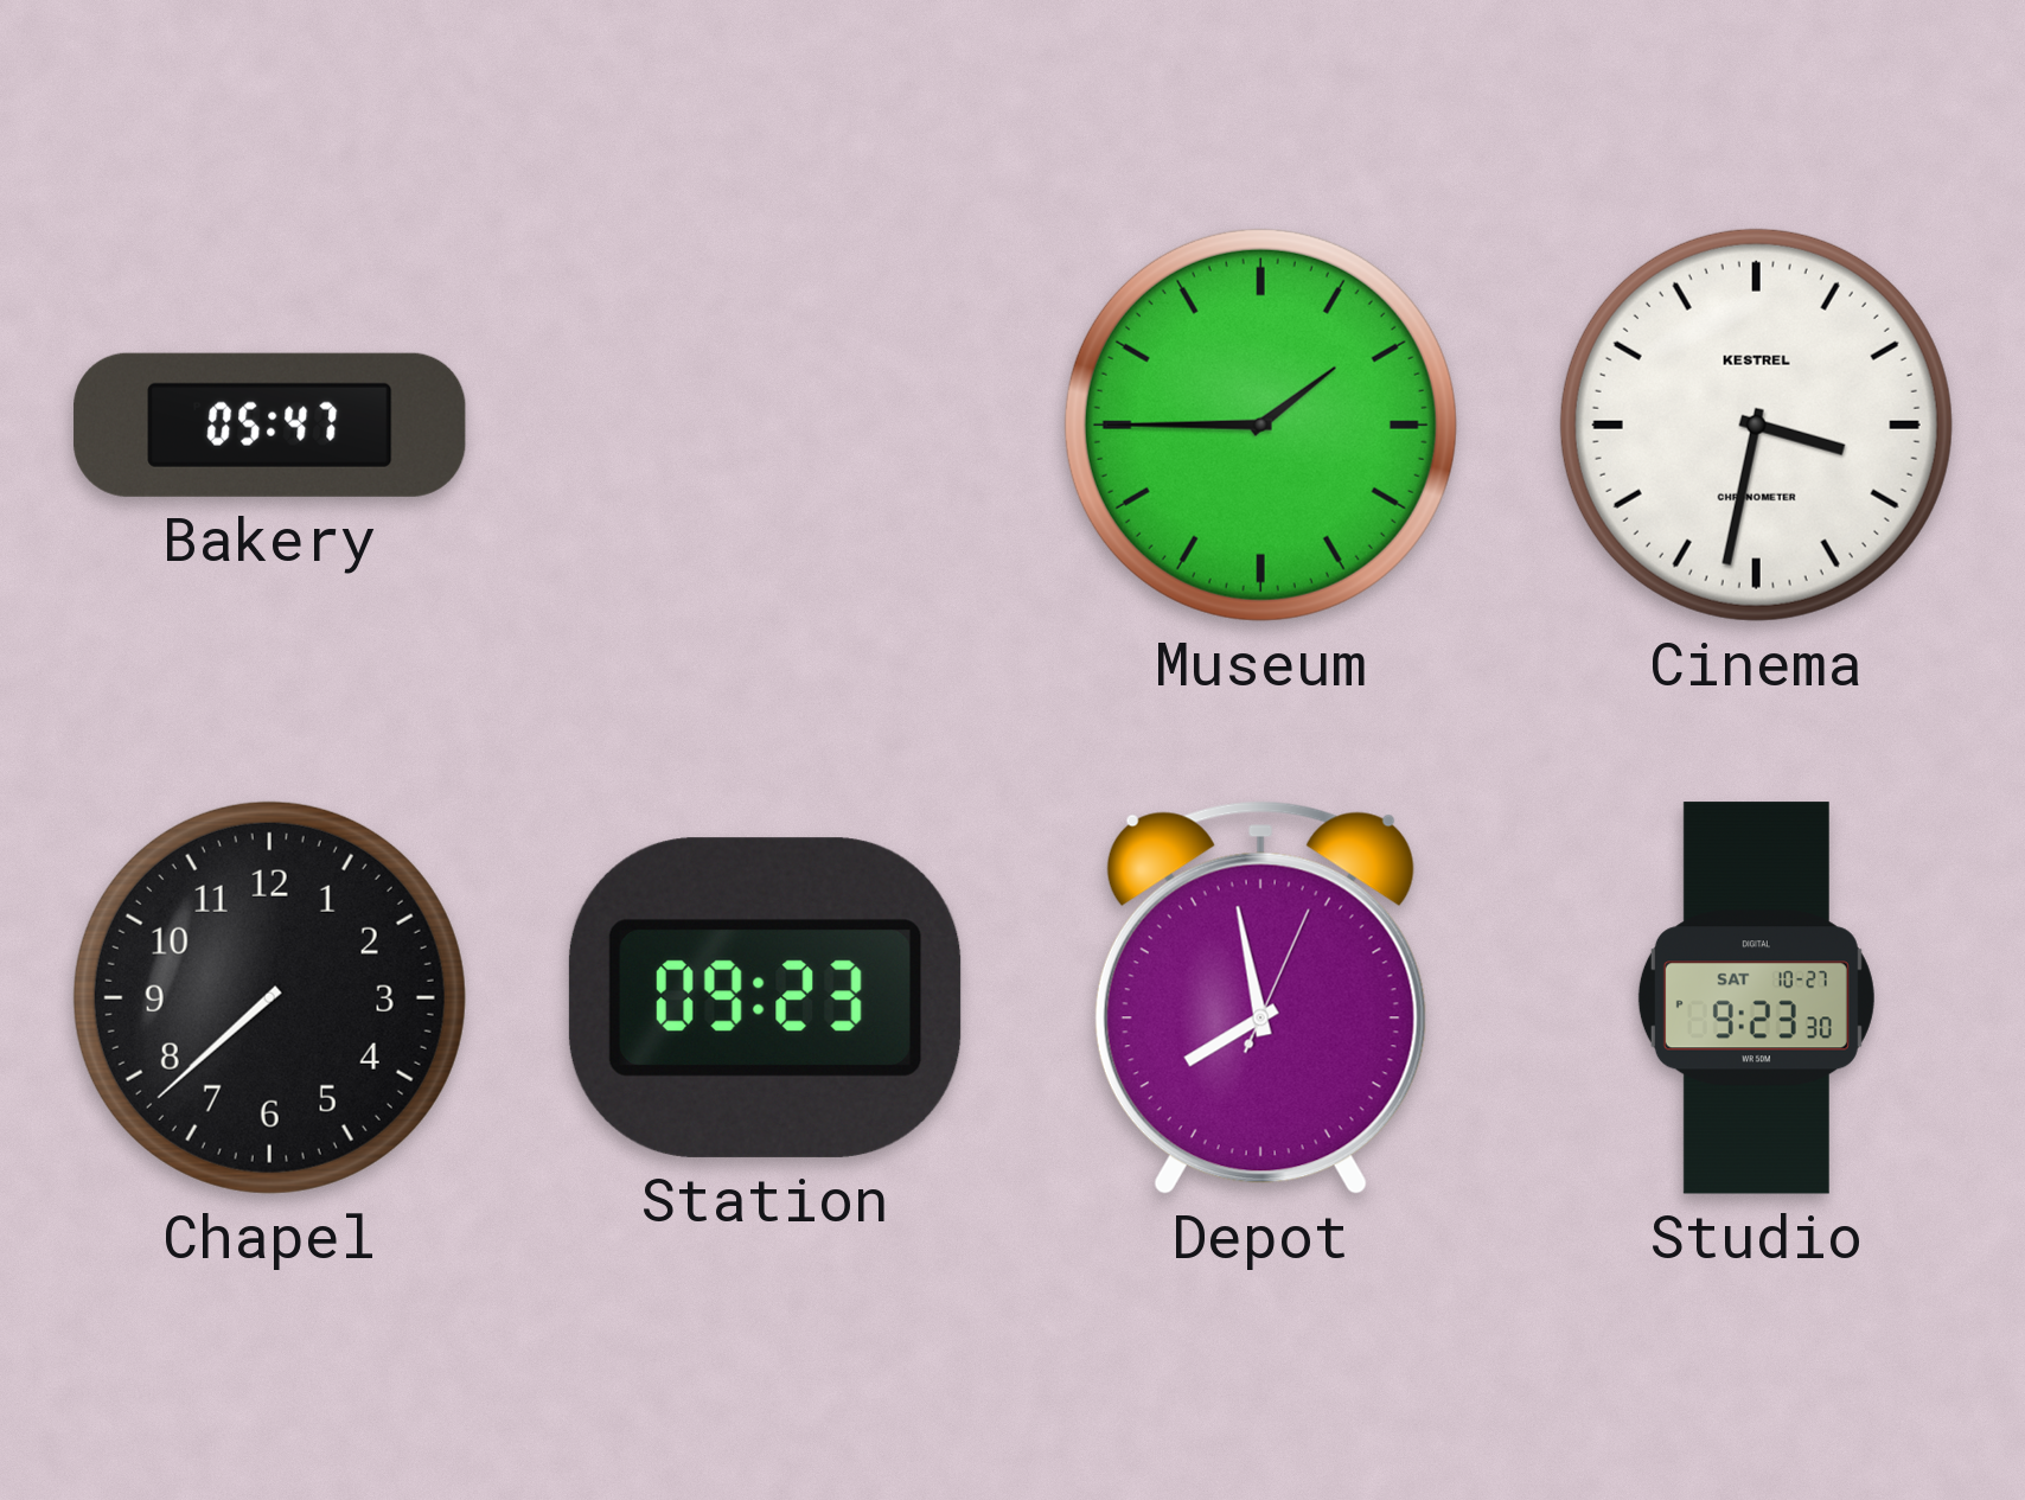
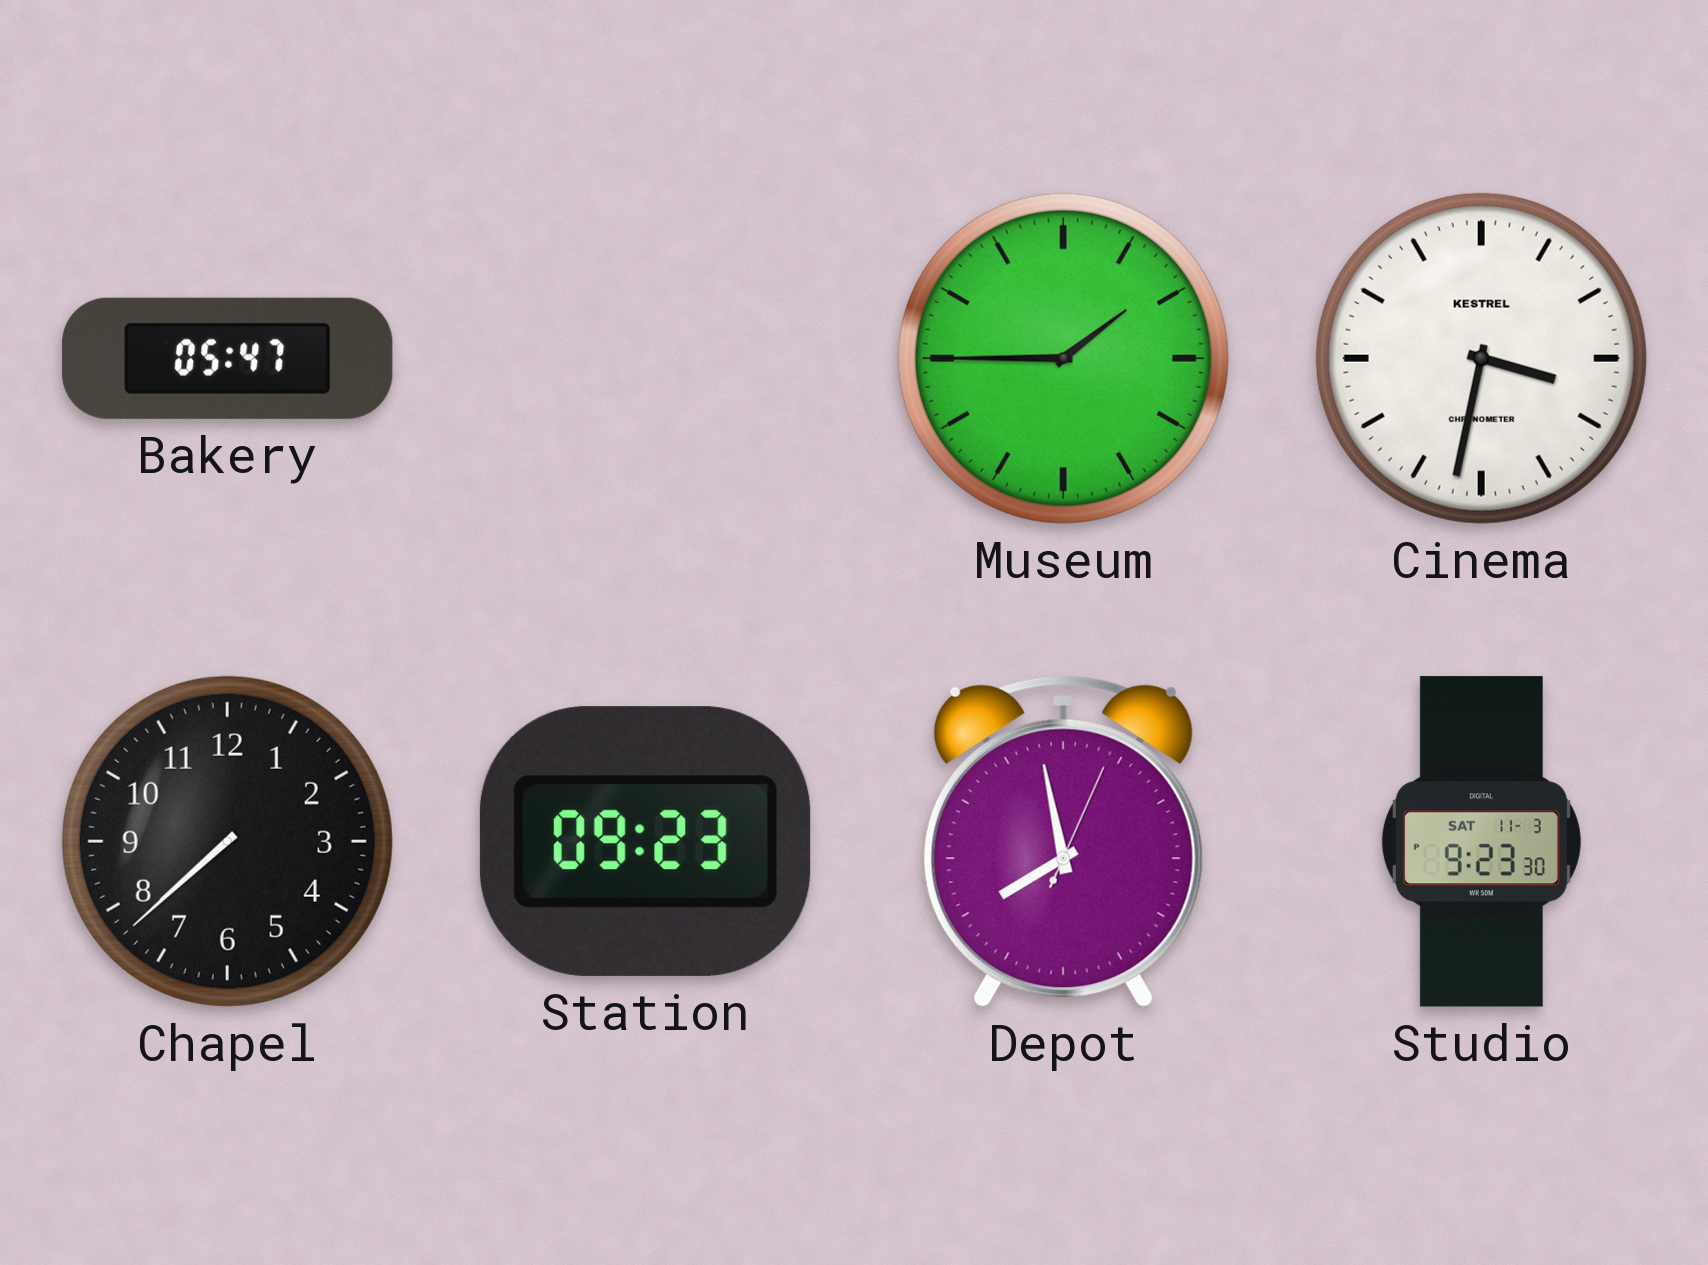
Studio date: SAT 10-27 -> SAT 11-3
